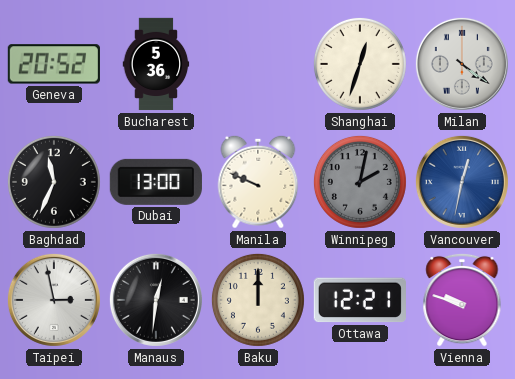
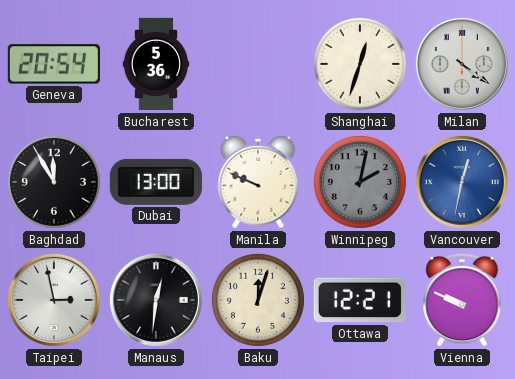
Geneva: 20:52 -> 20:54
Baghdad: 11:34 -> 11:55
Baku: 12:00 -> 12:03
Vienna: 9:48 -> 9:49
